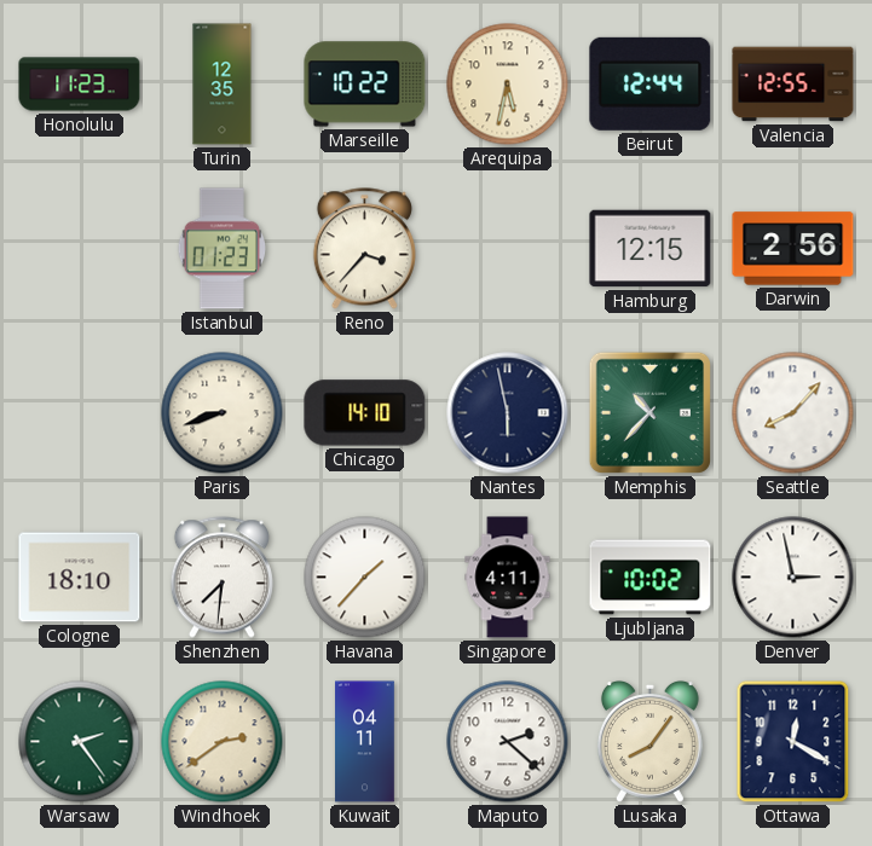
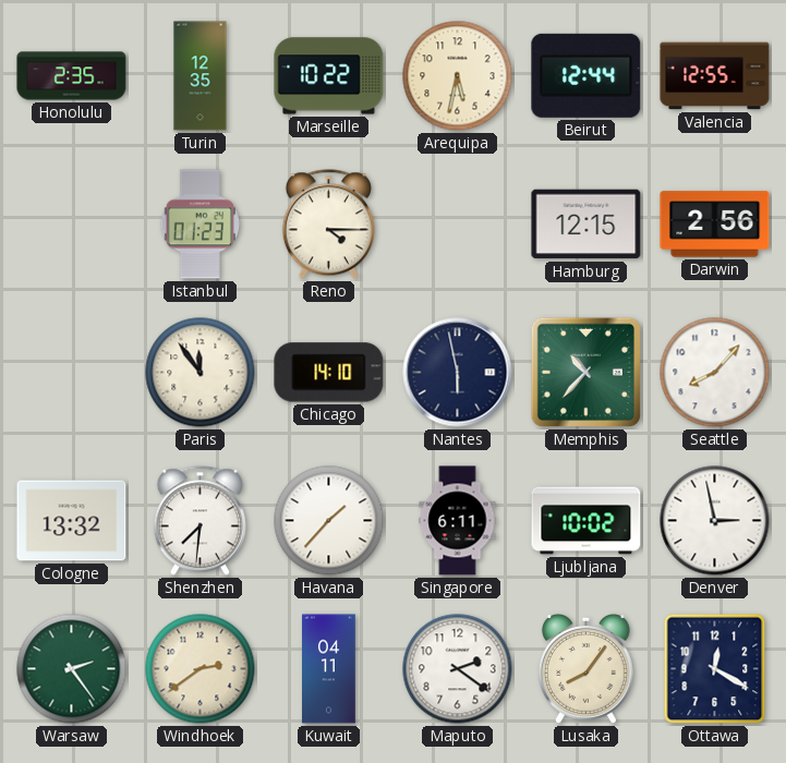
Honolulu: 11:23 -> 2:35
Reno: 3:37 -> 4:15
Paris: 8:42 -> 11:54
Cologne: 18:10 -> 13:32
Singapore: 4:11 -> 6:11
Maputo: 2:22 -> 2:21
